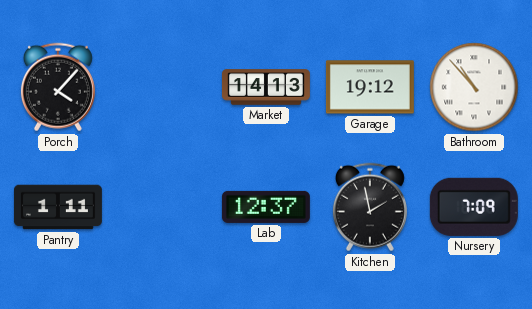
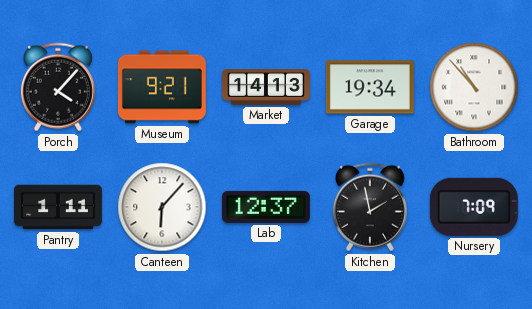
Museum: none -> 9:21
Garage: 19:12 -> 19:34
Canteen: none -> 6:07
